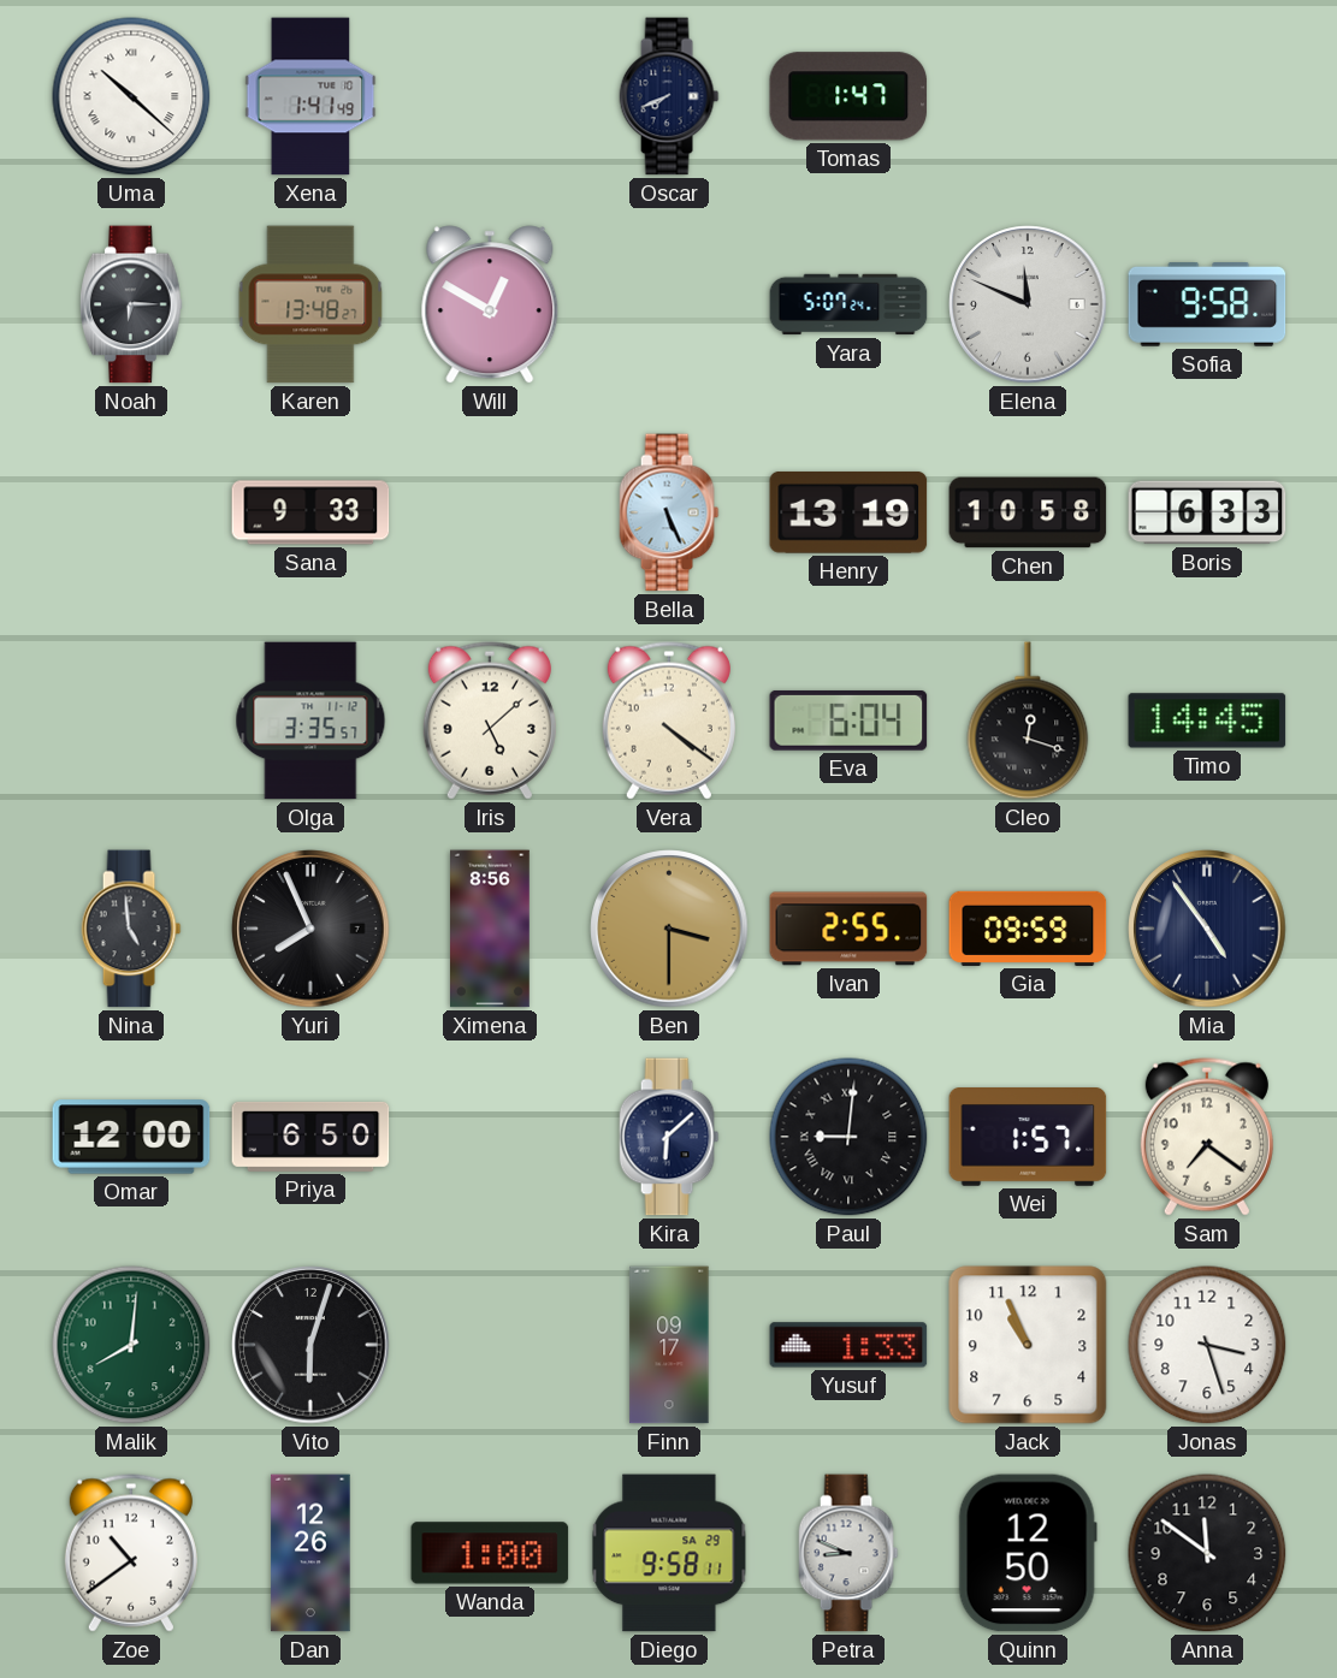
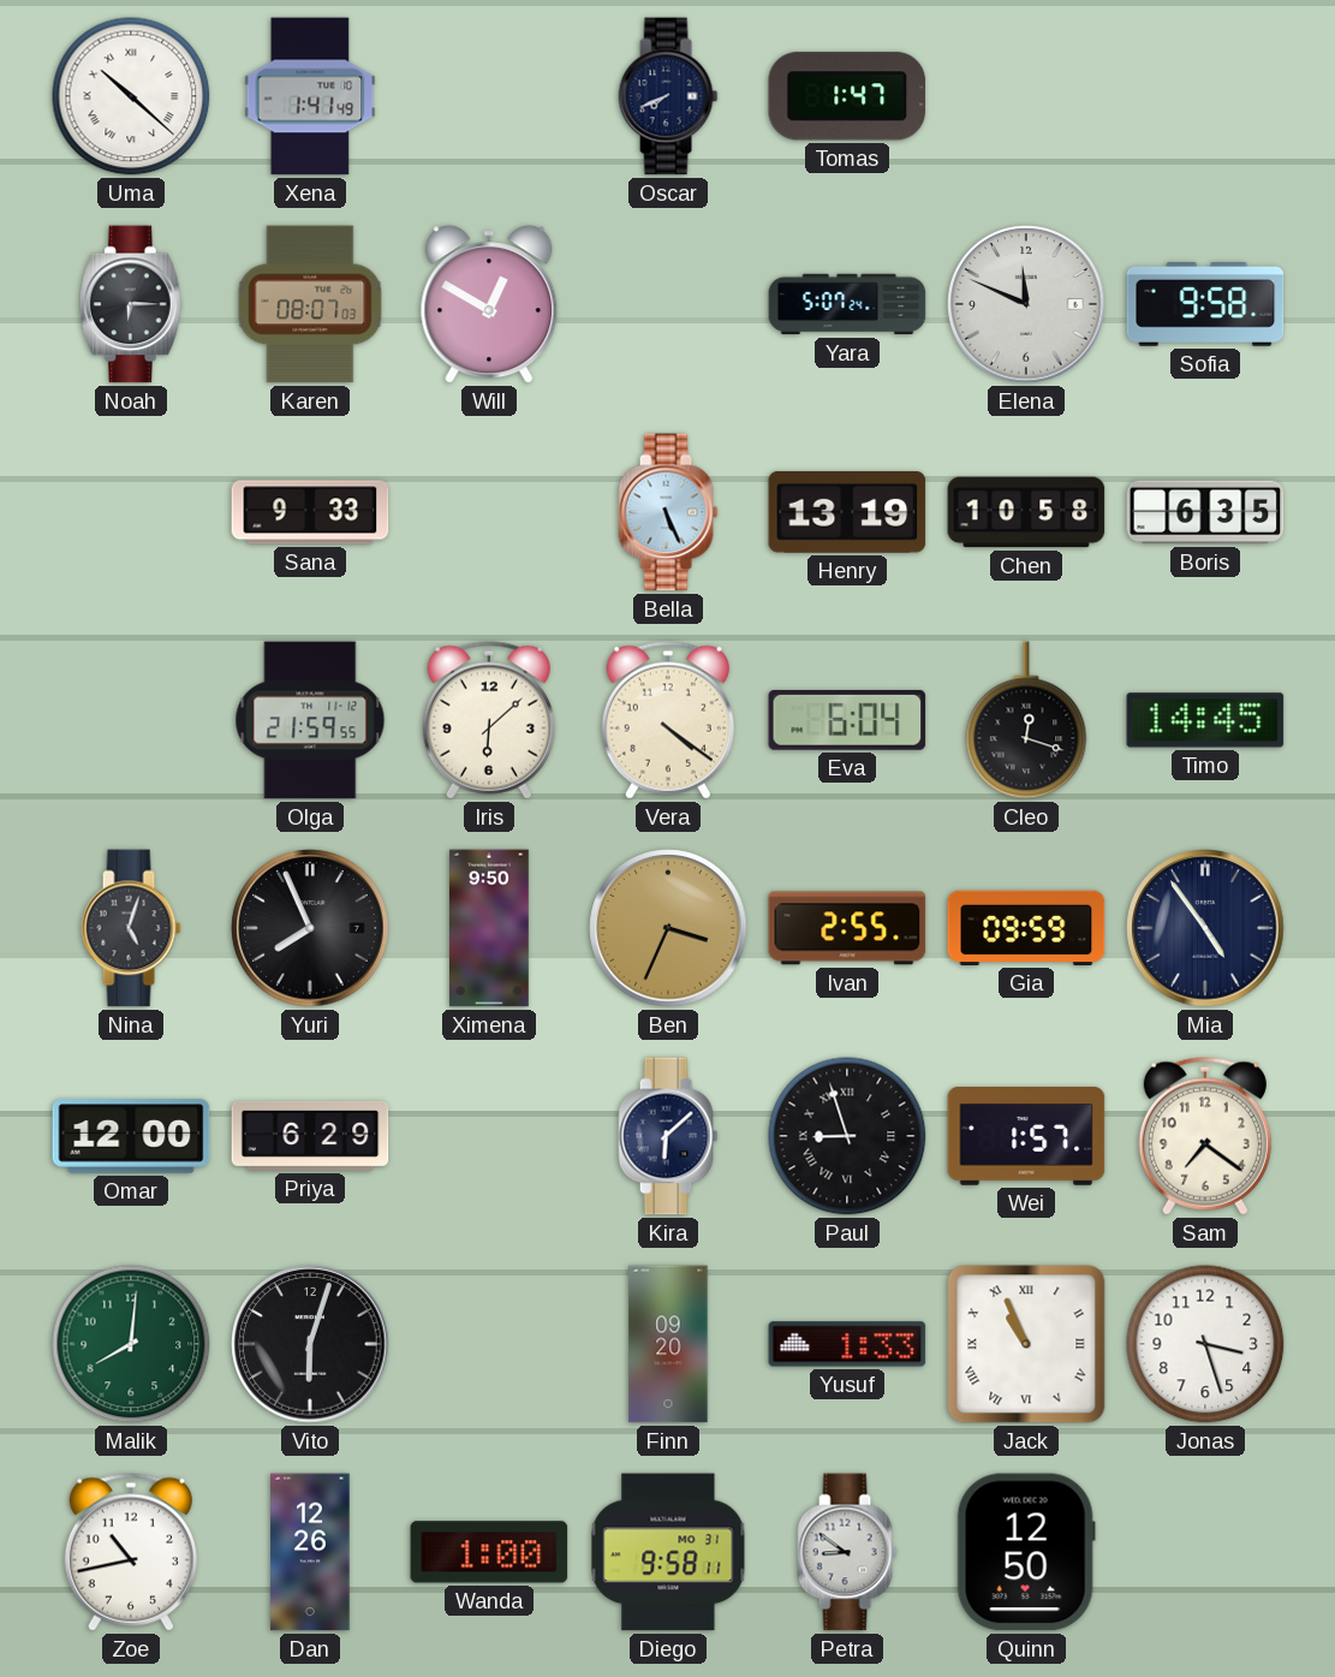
Karen: 13:48 -> 08:07
Boris: 6:33 -> 6:35
Olga: 3:35 -> 21:59
Iris: 5:08 -> 6:08
Nina: 4:59 -> 5:03
Ximena: 8:56 -> 9:50
Ben: 3:30 -> 3:34
Priya: 6:50 -> 6:29
Paul: 9:01 -> 8:57
Finn: 09:17 -> 09:20
Jack numerals: Arabic -> Roman
Zoe: 10:39 -> 10:43
Diego date: SA 29 -> MO 31
Petra: 8:49 -> 8:51
Anna: 11:51 -> none
